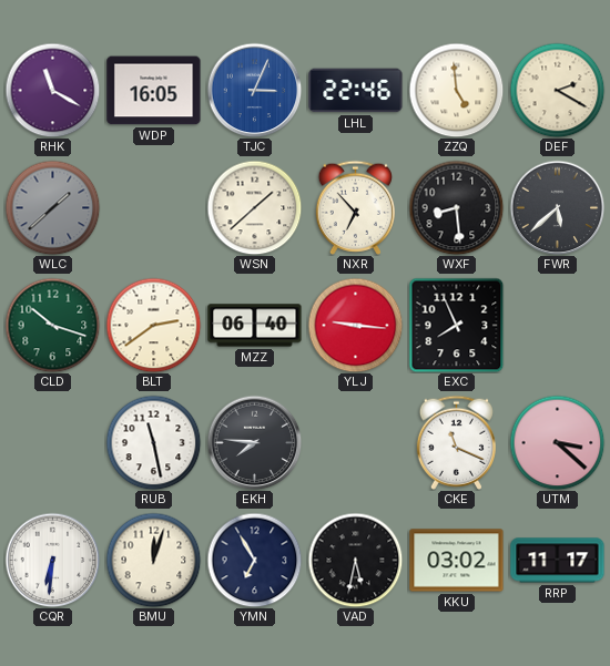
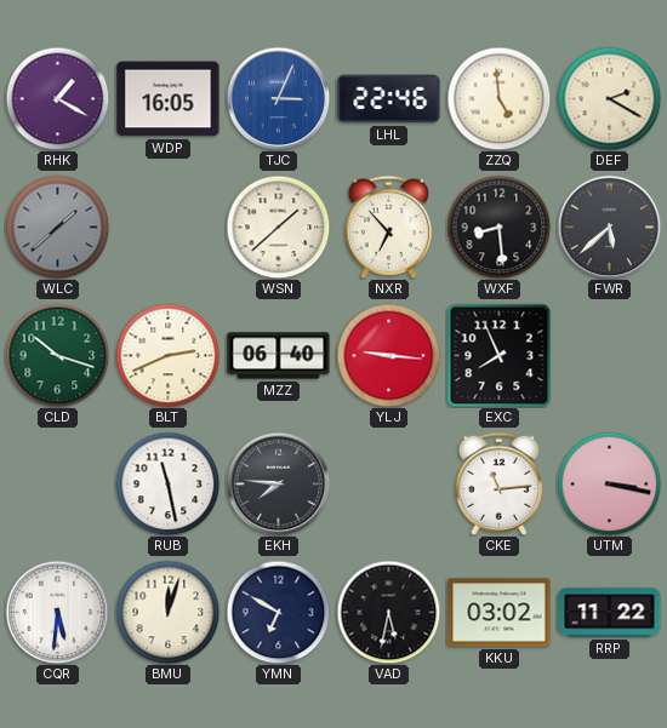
RHK: 11:20 -> 1:20
BLT: 2:39 -> 2:41
CKE: 11:19 -> 11:14
UTM: 3:22 -> 3:17
CQR: 6:31 -> 5:31
YMN: 6:55 -> 6:50
RRP: 11:17 -> 11:22
